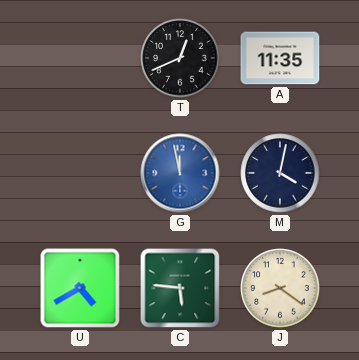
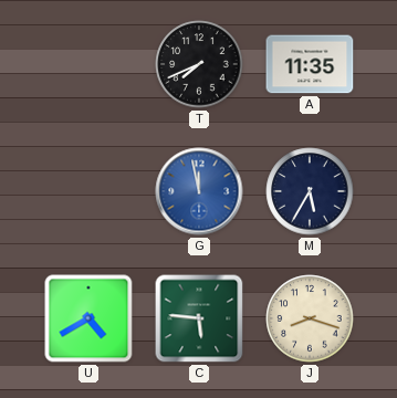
T: 12:41 -> 7:41
M: 4:02 -> 5:35
J: 8:21 -> 8:18
